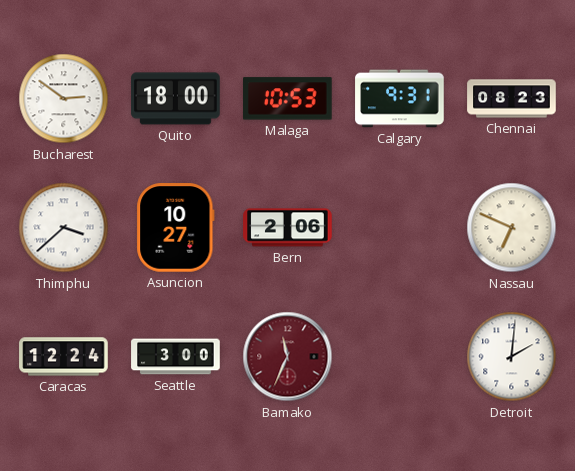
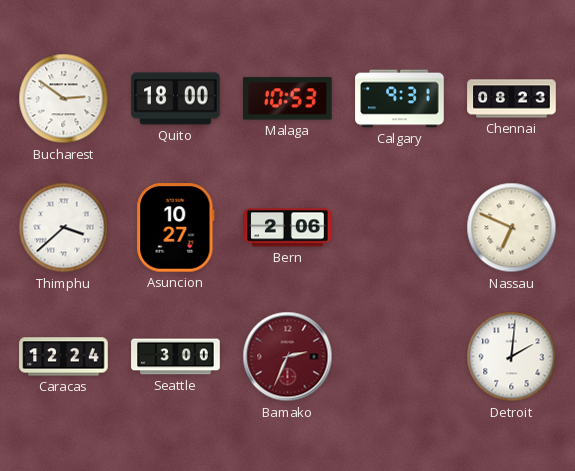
Bamako: 11:34 -> 2:34
